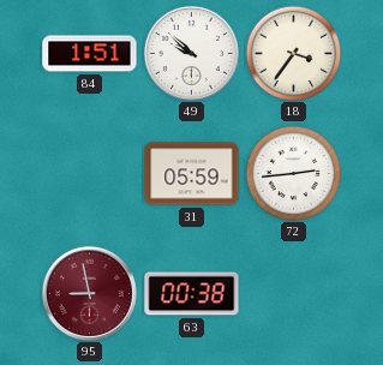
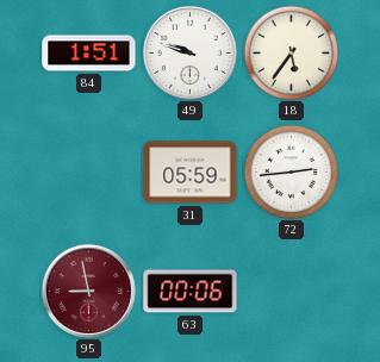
49: 9:52 -> 9:48
18: 3:36 -> 5:36
63: 00:38 -> 00:06
